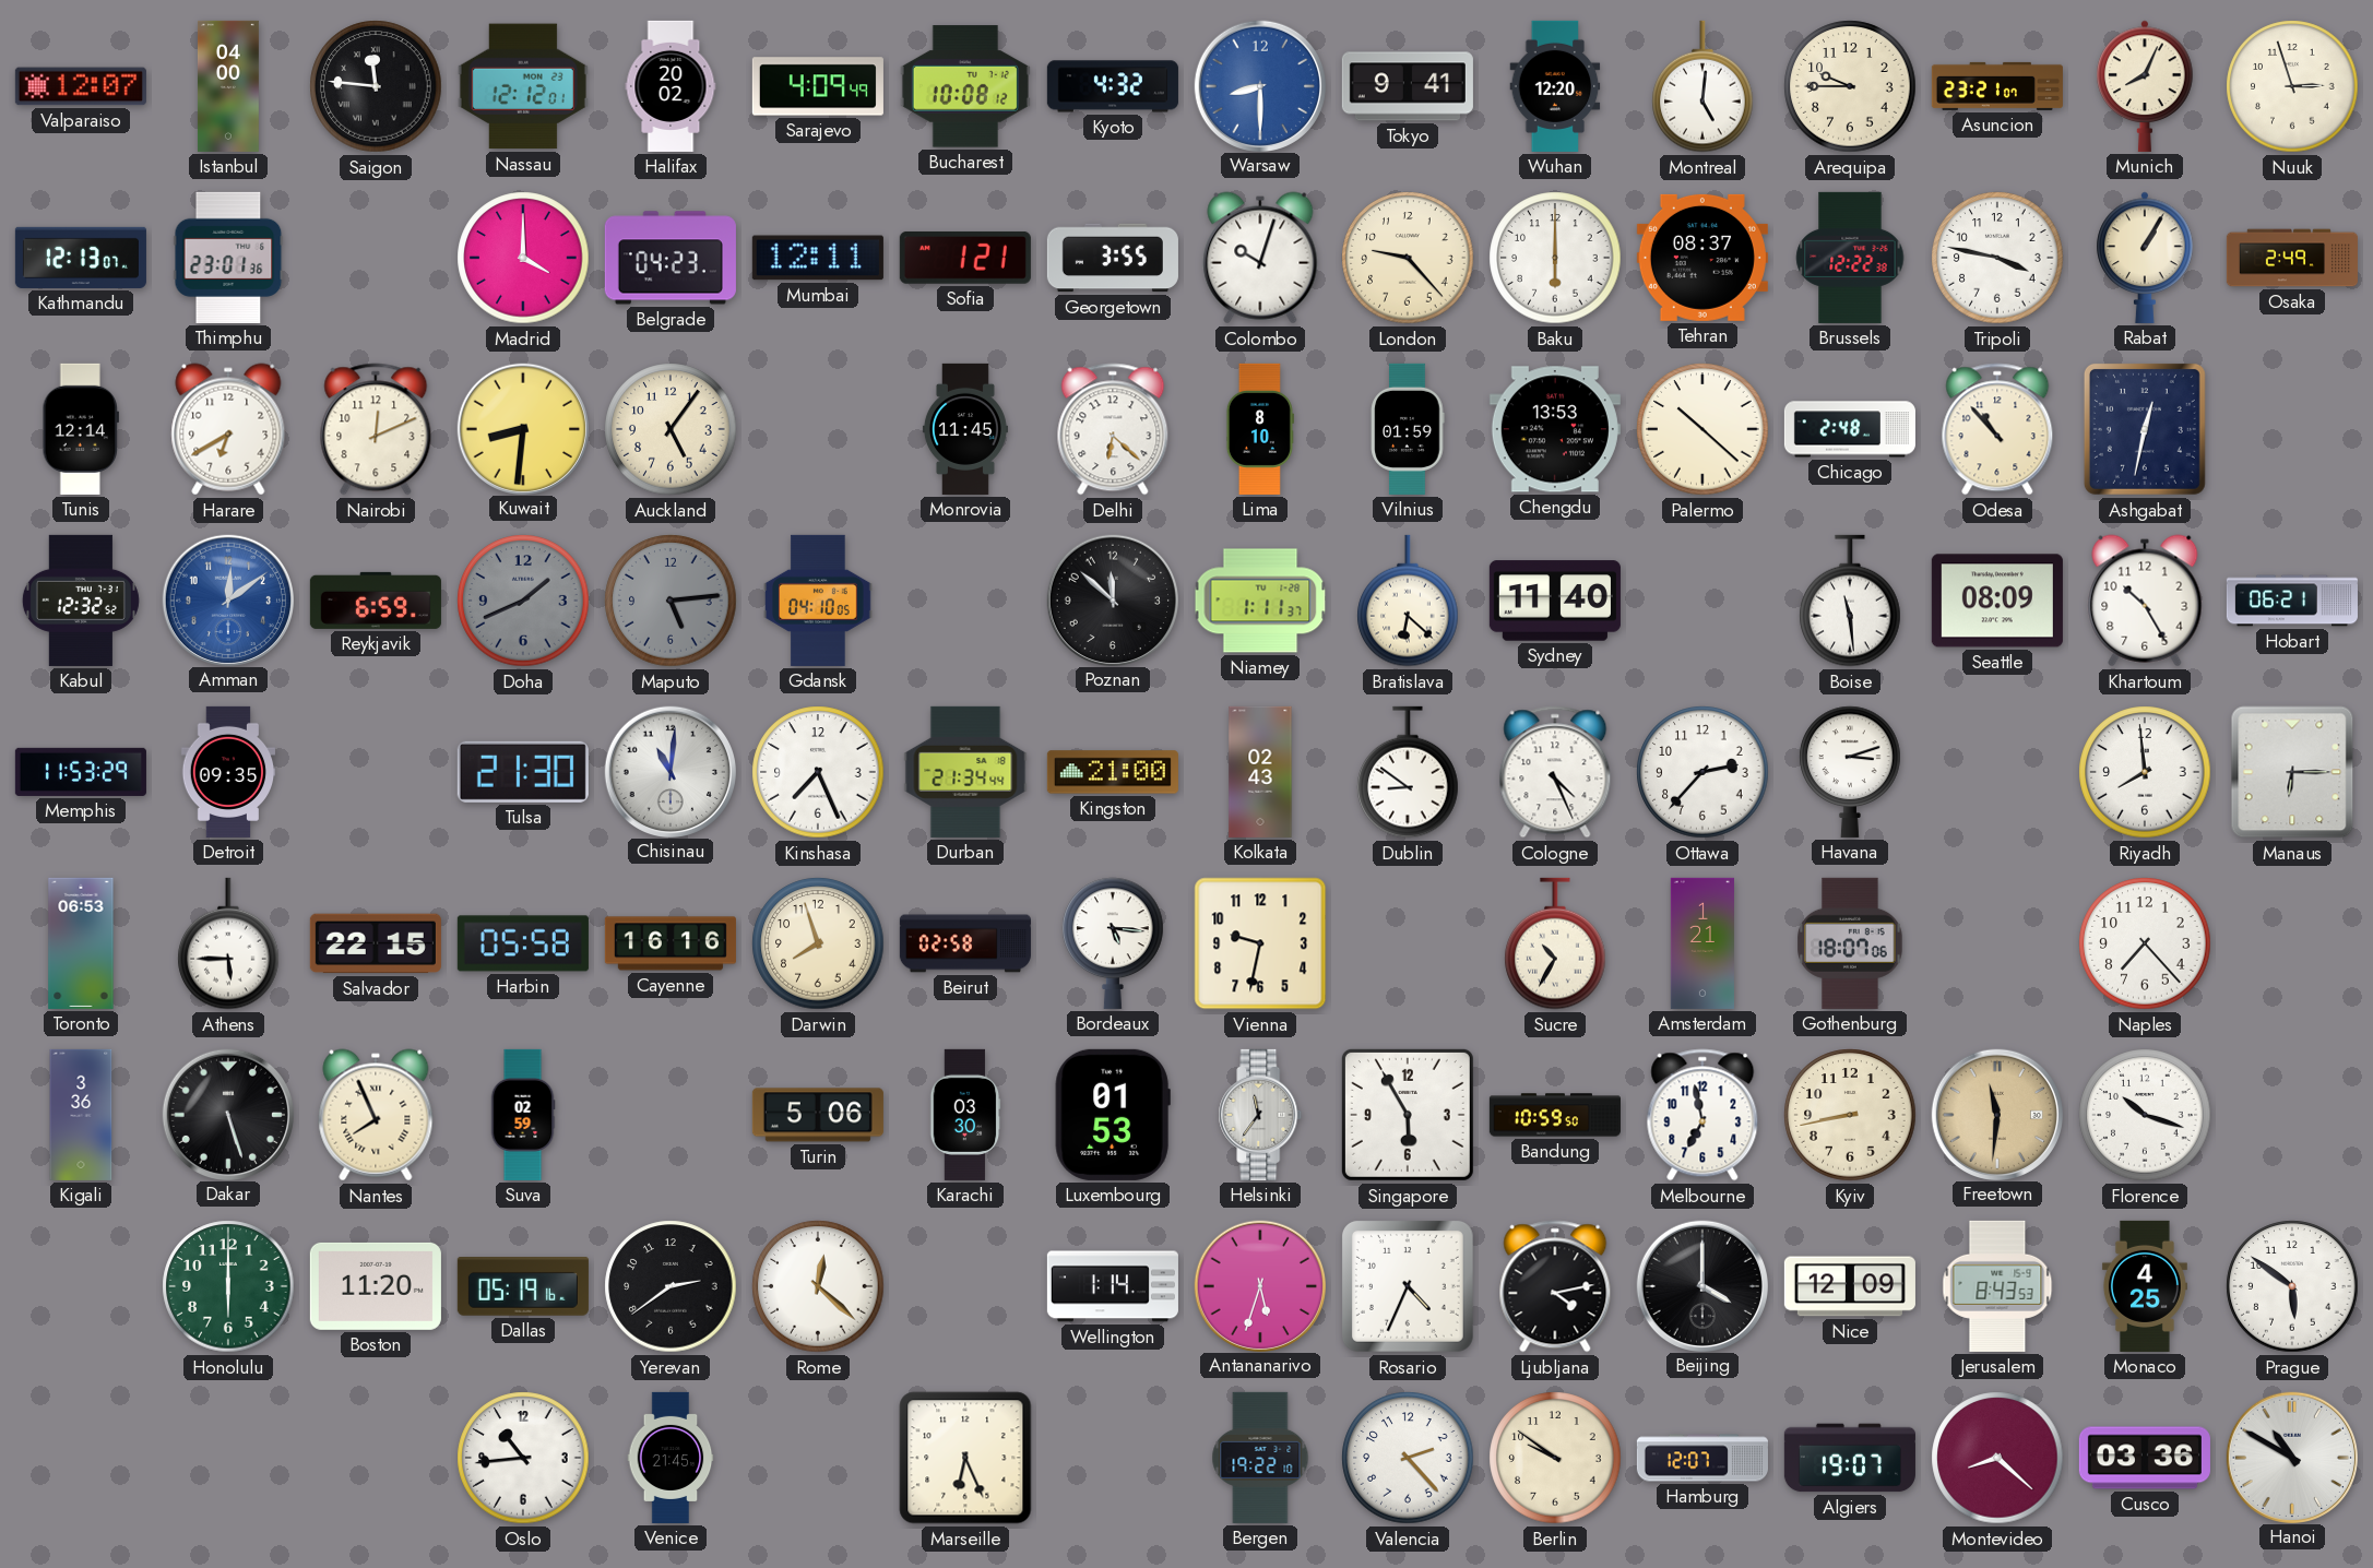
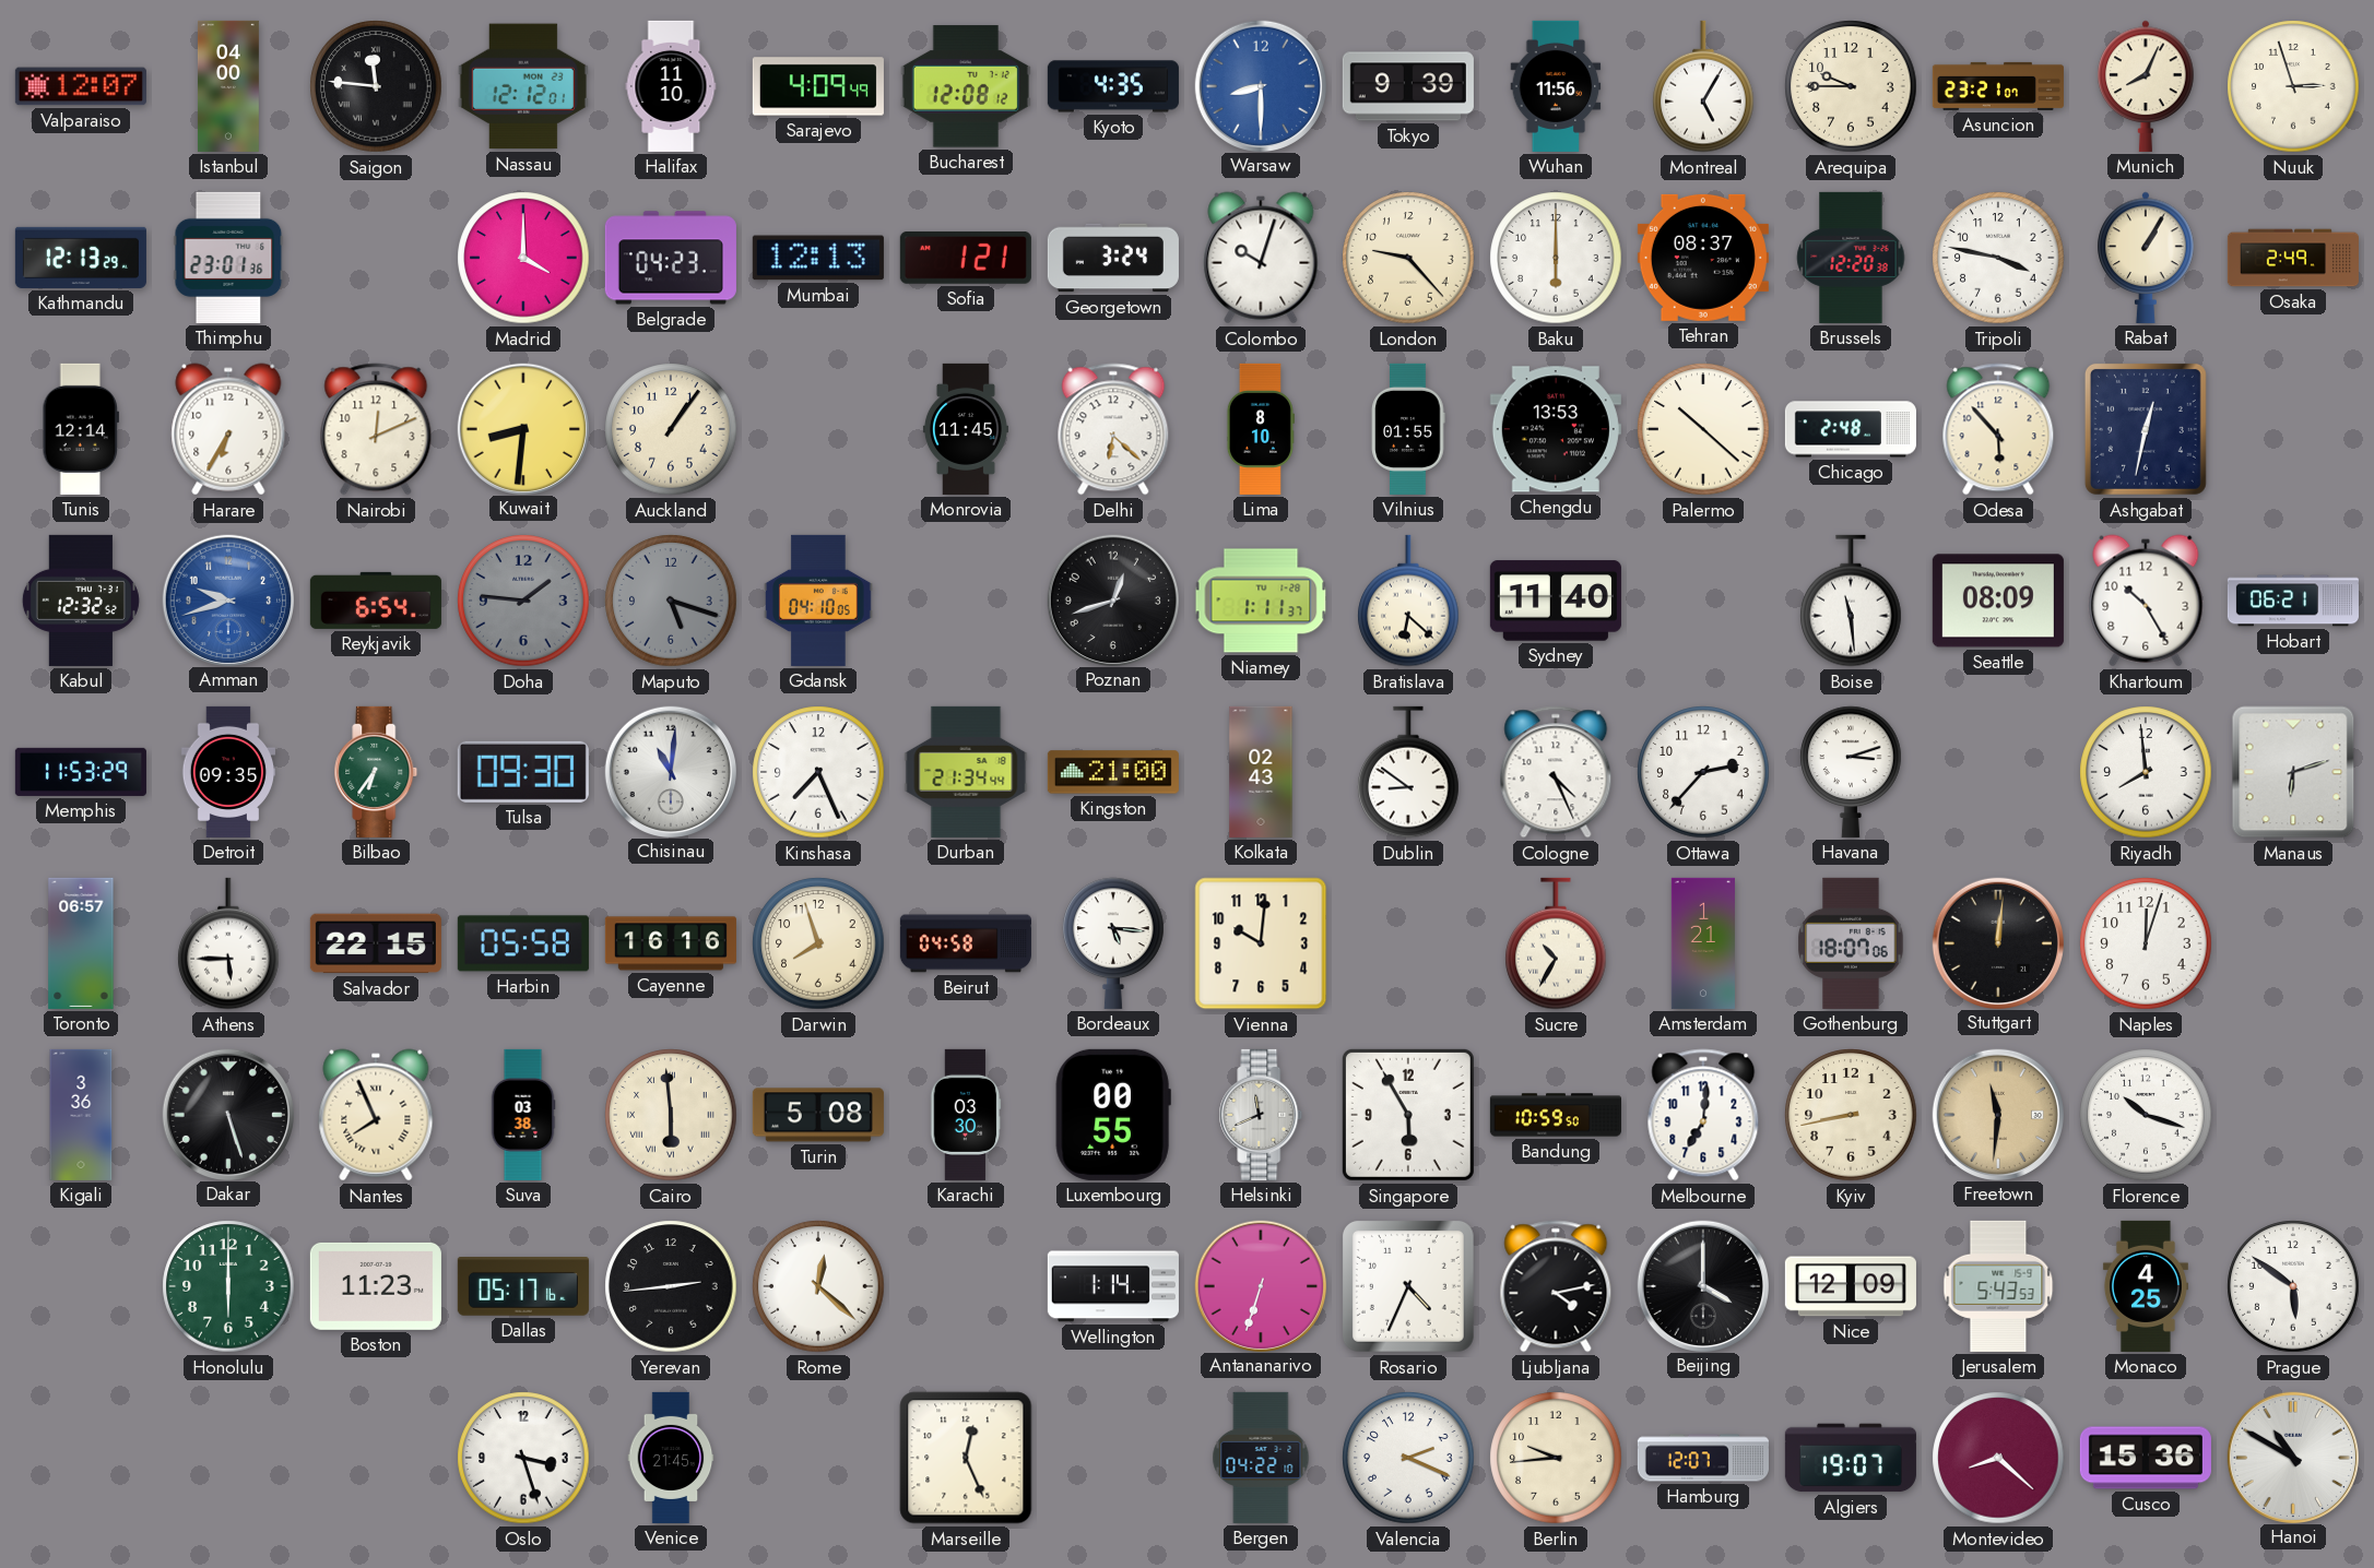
Halifax: 20:02 -> 11:10
Bucharest: 10:08 -> 12:08
Kyoto: 4:32 -> 4:35
Tokyo: 9:41 -> 9:39
Wuhan: 12:20 -> 11:56
Montreal: 5:01 -> 5:05
Kathmandu: 12:13:07 -> 12:13:29
Mumbai: 12:11 -> 12:13
Georgetown: 3:55 -> 3:24
Brussels: 12:22 -> 12:20
Harare: 6:40 -> 6:35
Auckland: 5:06 -> 1:06
Vilnius: 01:59 -> 01:55
Odesa: 10:53 -> 5:53
Amman: 12:09 -> 9:42
Reykjavik: 6:59 -> 6:54
Doha: 1:41 -> 1:46
Maputo: 5:14 -> 5:18
Poznan: 11:52 -> 12:42
Bilbao: none -> 6:36
Tulsa: 21:30 -> 09:30
Manaus: 6:15 -> 6:12
Toronto: 06:53 -> 06:57
Beirut: 02:58 -> 04:58
Vienna: 9:32 -> 10:01
Stuttgart: none -> 12:01
Naples: 7:23 -> 12:03
Suva: 02:59 -> 03:38
Cairo: none -> 5:59
Turin: 5:06 -> 5:08
Luxembourg: 01:53 -> 00:55
Helsinki: 11:36 -> 11:41
Melbourne: 6:58 -> 7:01
Boston: 11:20 -> 11:23
Dallas: 05:19 -> 05:17
Yerevan: 2:39 -> 2:44
Antananarivo: 5:33 -> 6:33
Jerusalem: 8:43 -> 5:43
Oslo: 10:44 -> 3:27
Marseille: 6:26 -> 12:26
Bergen: 19:22 -> 04:22
Valencia: 2:23 -> 2:19
Berlin: 9:51 -> 9:44
Cusco: 03:36 -> 15:36
